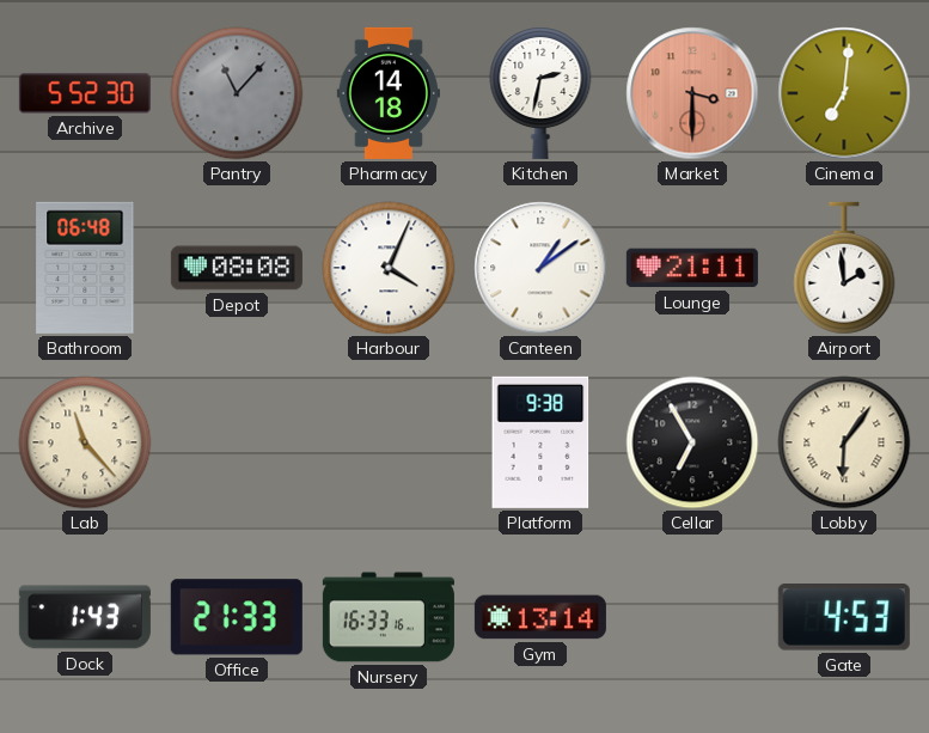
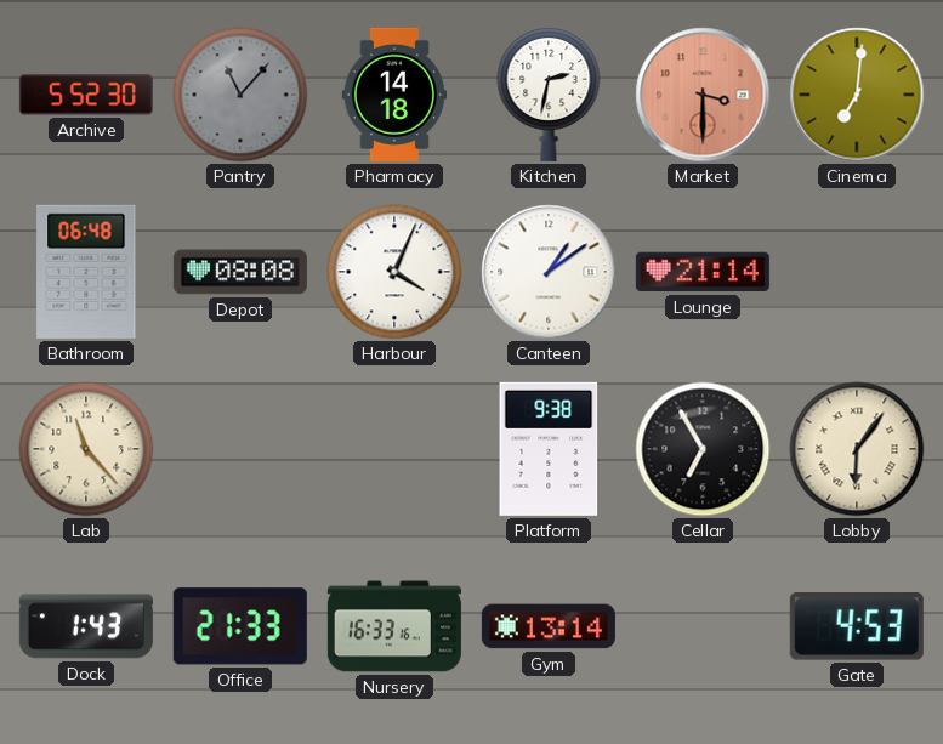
Lounge: 21:11 -> 21:14
Airport: 1:59 -> none
